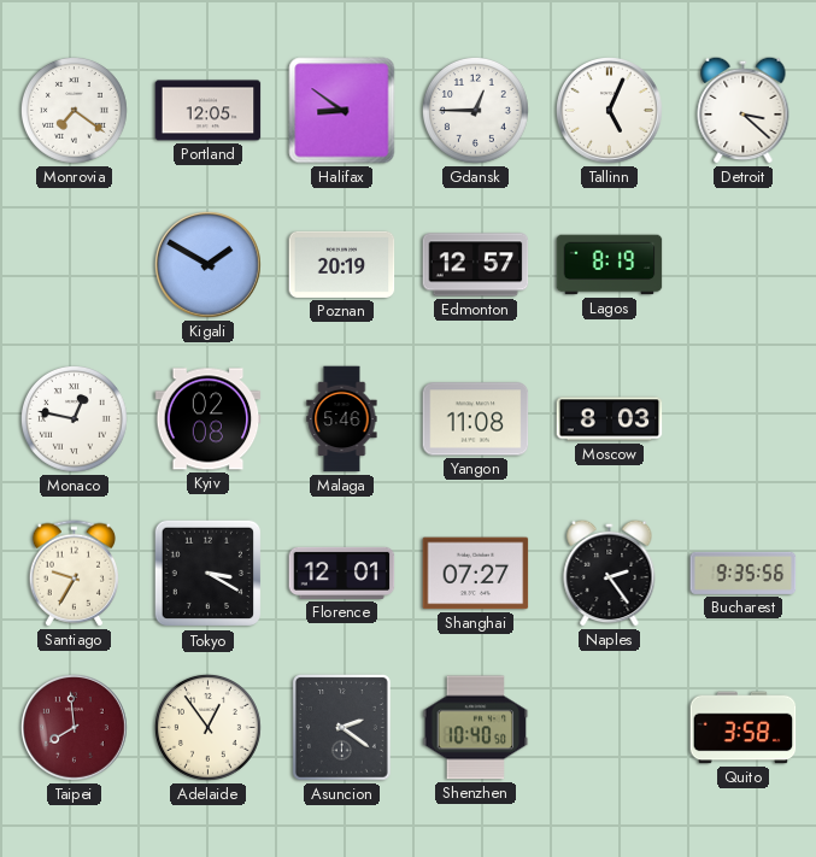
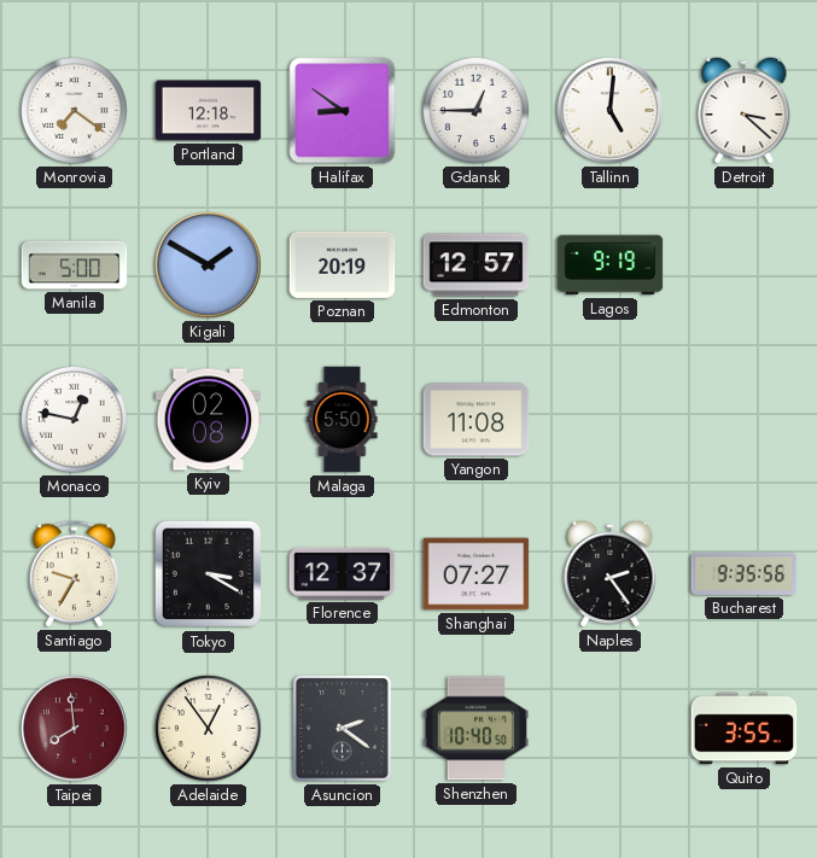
Portland: 12:05 -> 12:18
Tallinn: 5:04 -> 5:01
Manila: none -> 5:00
Lagos: 8:19 -> 9:19
Malaga: 5:46 -> 5:50
Moscow: 8:03 -> none
Florence: 12:01 -> 12:37
Quito: 3:58 -> 3:55
